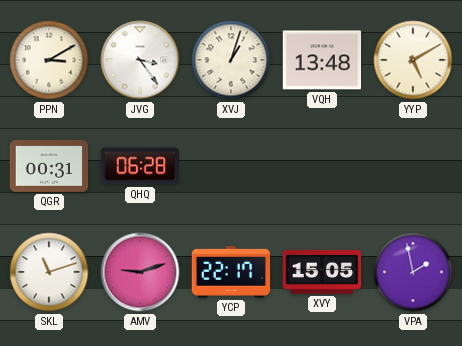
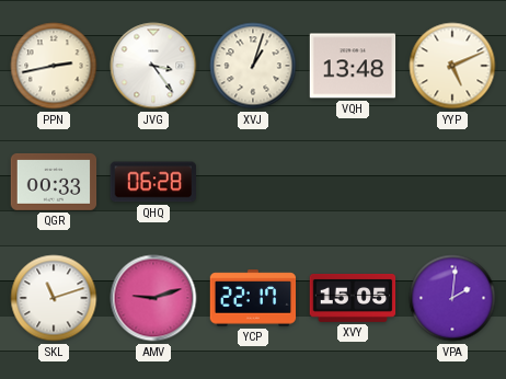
PPN: 3:10 -> 2:43
YYP: 5:10 -> 5:11
QGR: 00:31 -> 00:33
VPA: 1:58 -> 2:01
